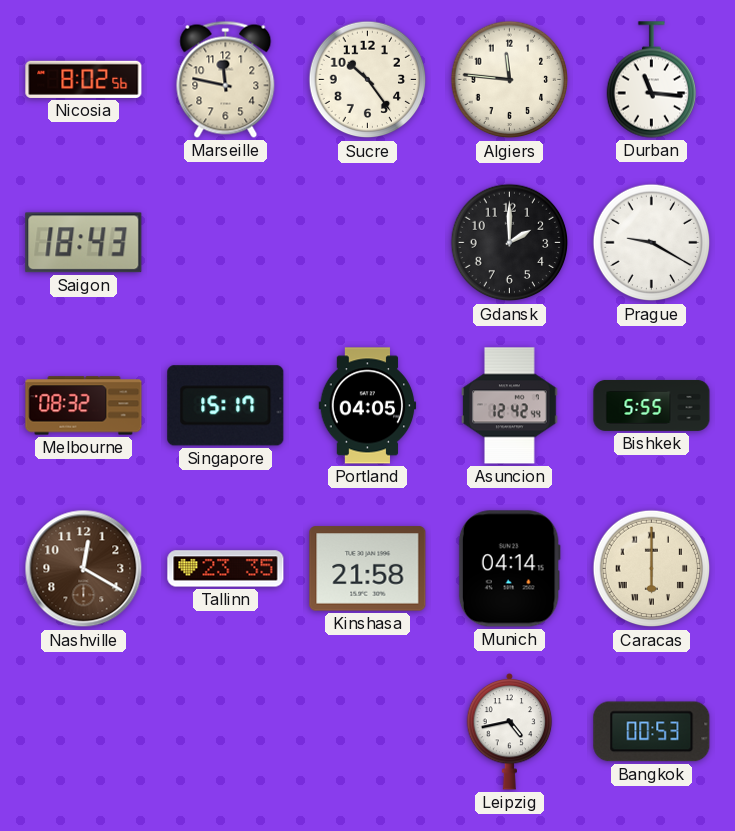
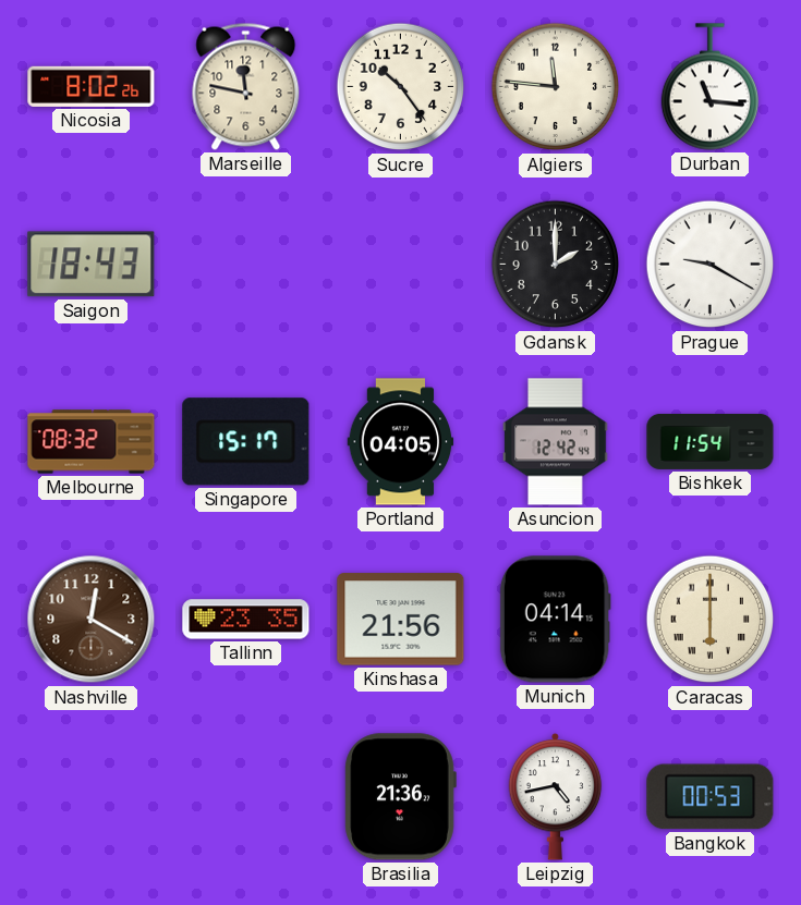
Nicosia: 8:02:56 -> 8:02:26
Bishkek: 5:55 -> 11:54
Kinshasa: 21:58 -> 21:56
Brasilia: none -> 21:36
